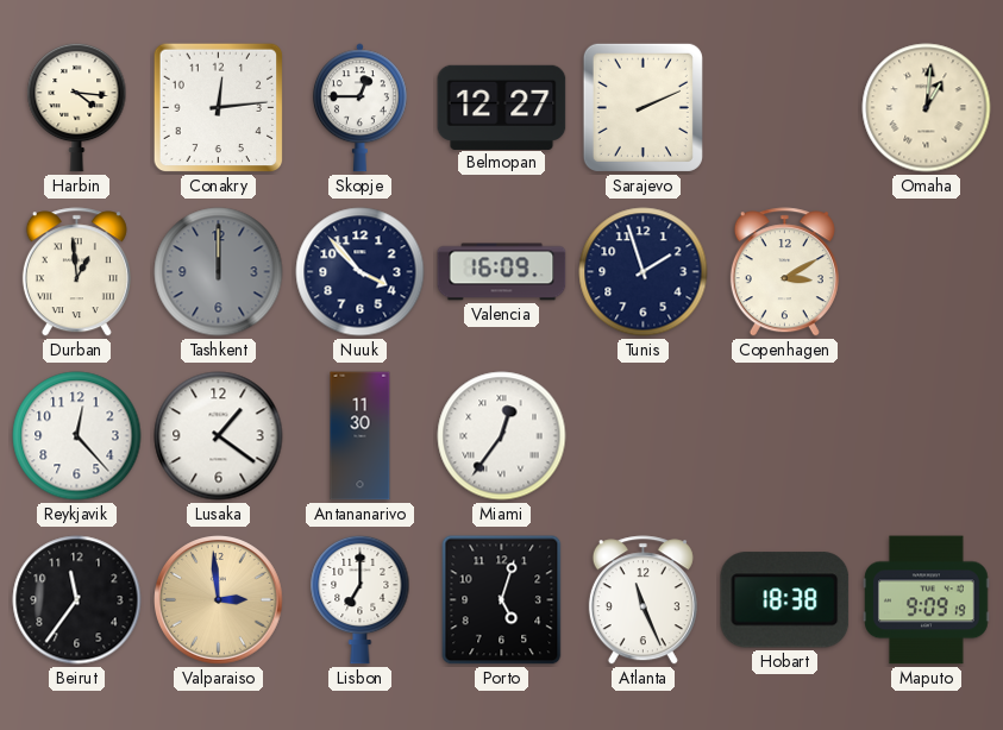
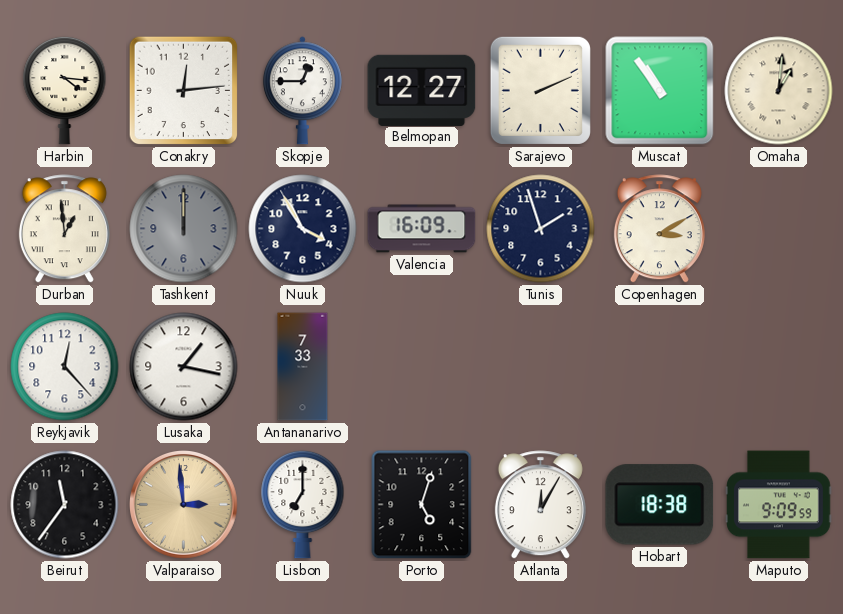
Muscat: none -> 10:54
Nuuk: 3:53 -> 3:55
Lusaka: 1:21 -> 1:17
Antananarivo: 11:30 -> 7:33
Miami: 12:36 -> none
Atlanta: 11:26 -> 12:05
Maputo: 9:09:19 -> 9:09:59
